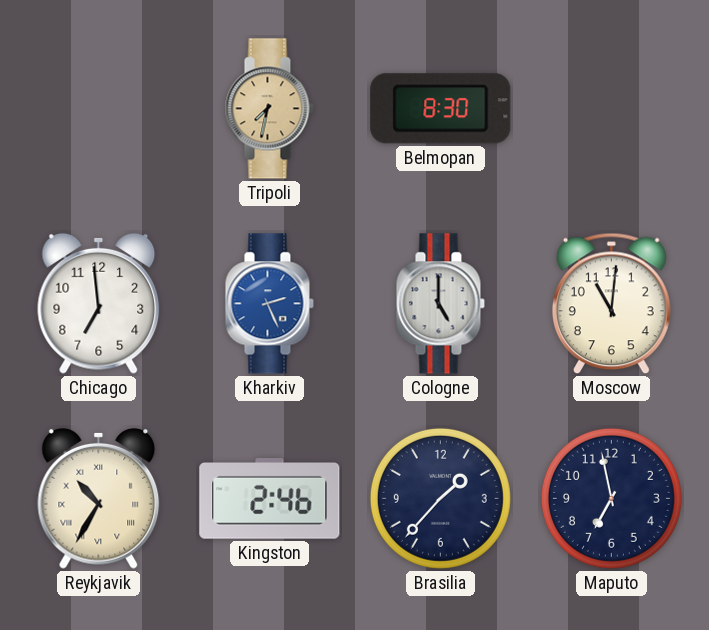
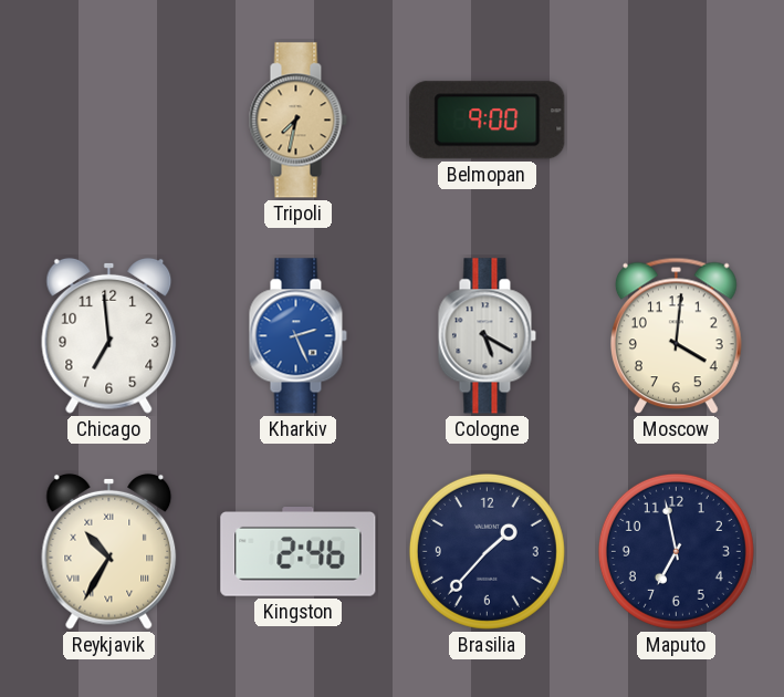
Belmopan: 8:30 -> 9:00
Cologne: 5:00 -> 5:20
Moscow: 11:01 -> 4:01
